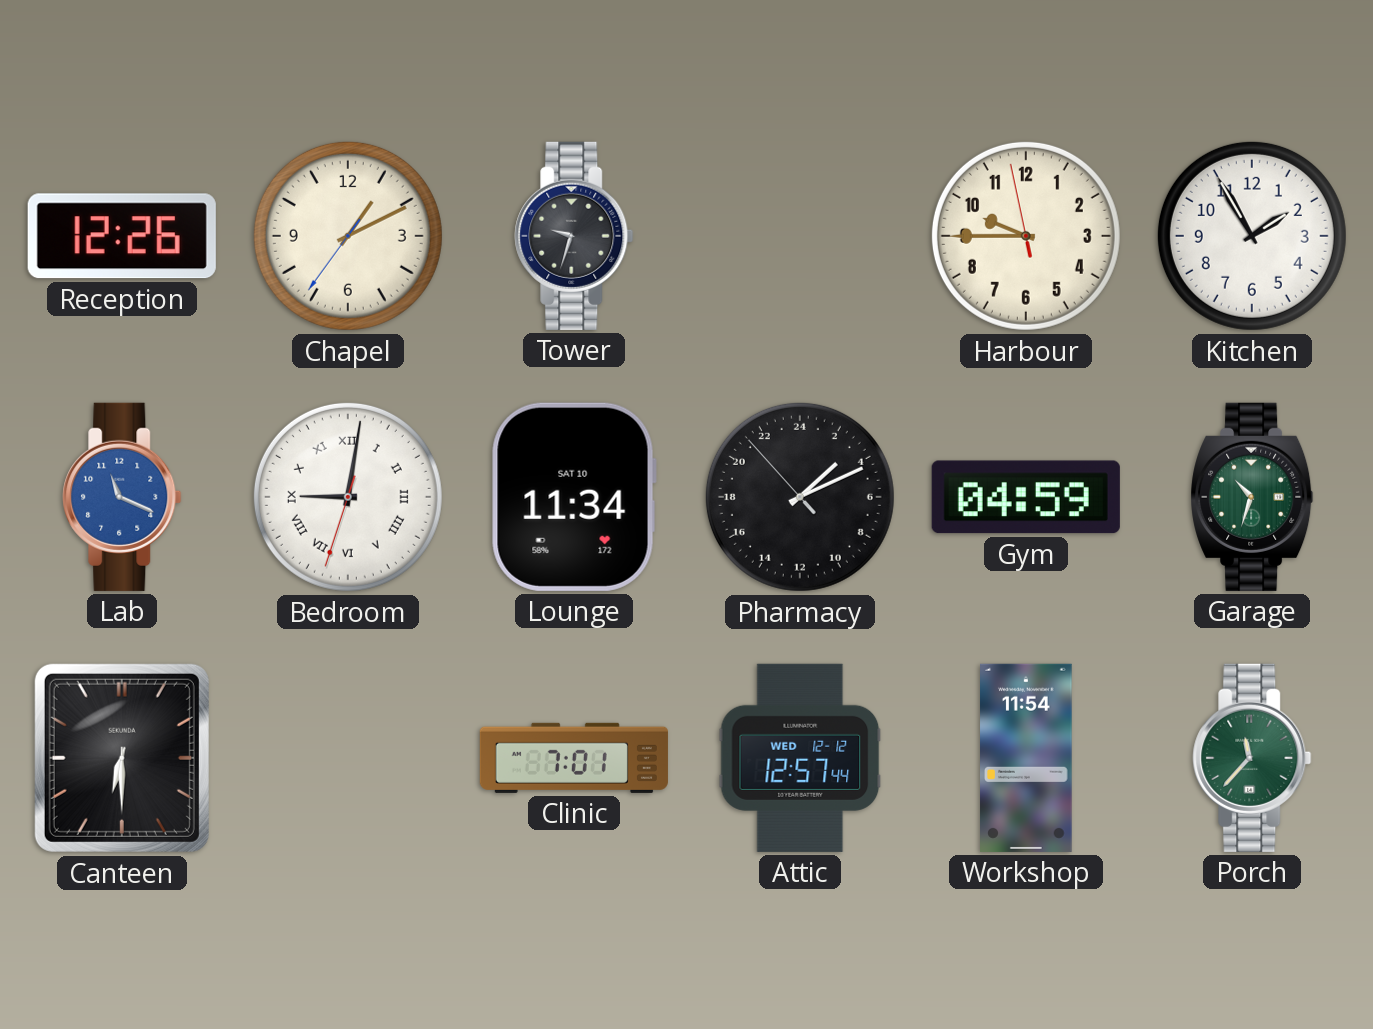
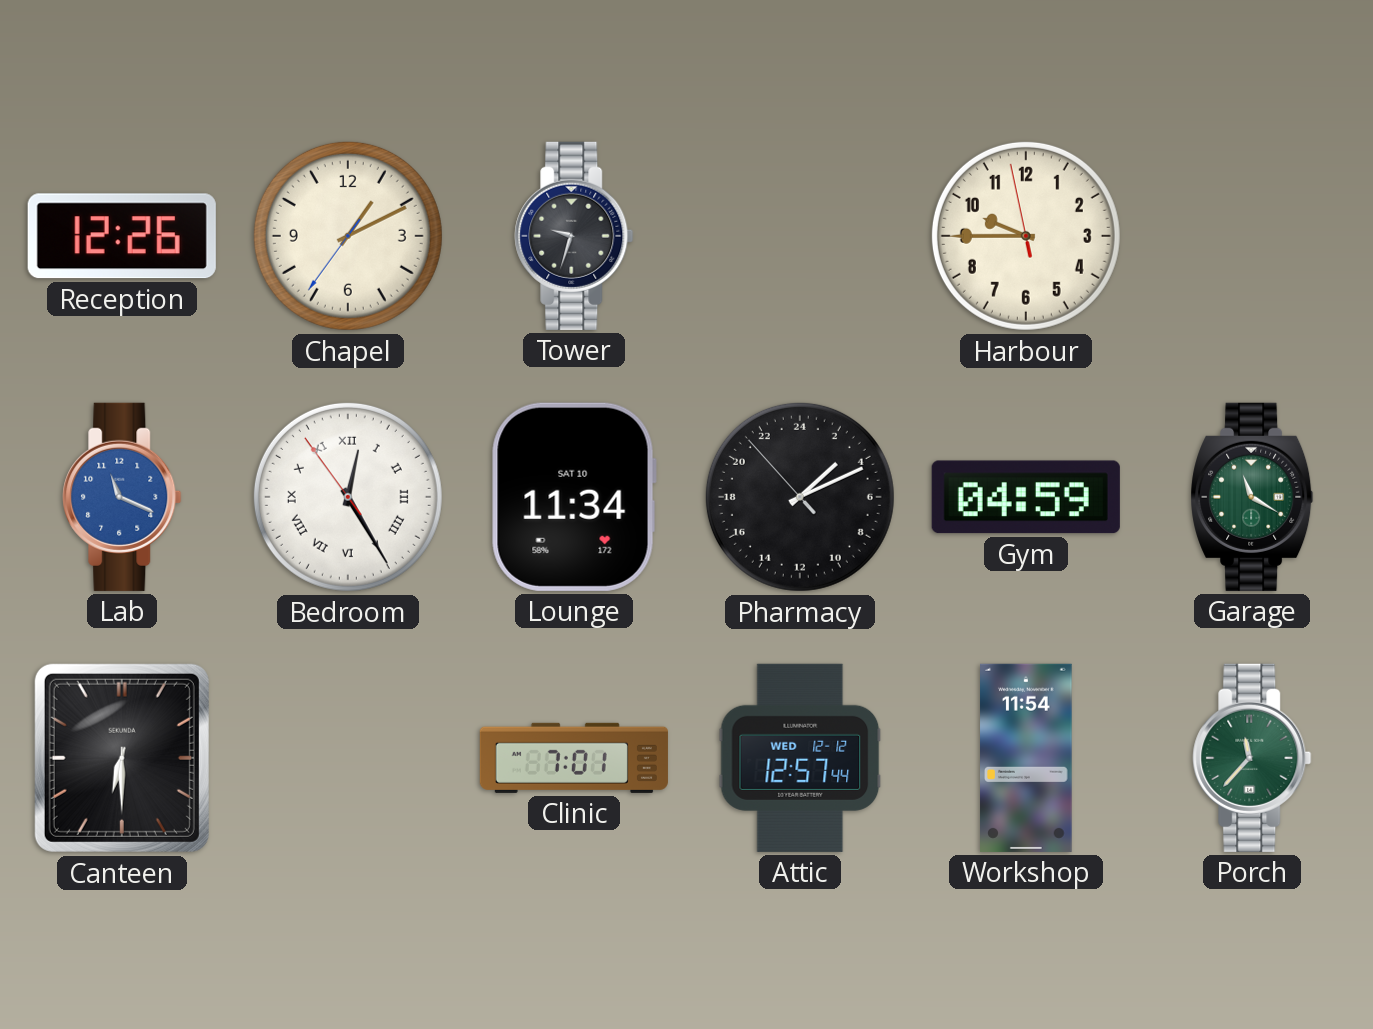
Kitchen: 1:55 -> none
Bedroom: 9:01 -> 12:24
Garage: 10:33 -> 11:20
